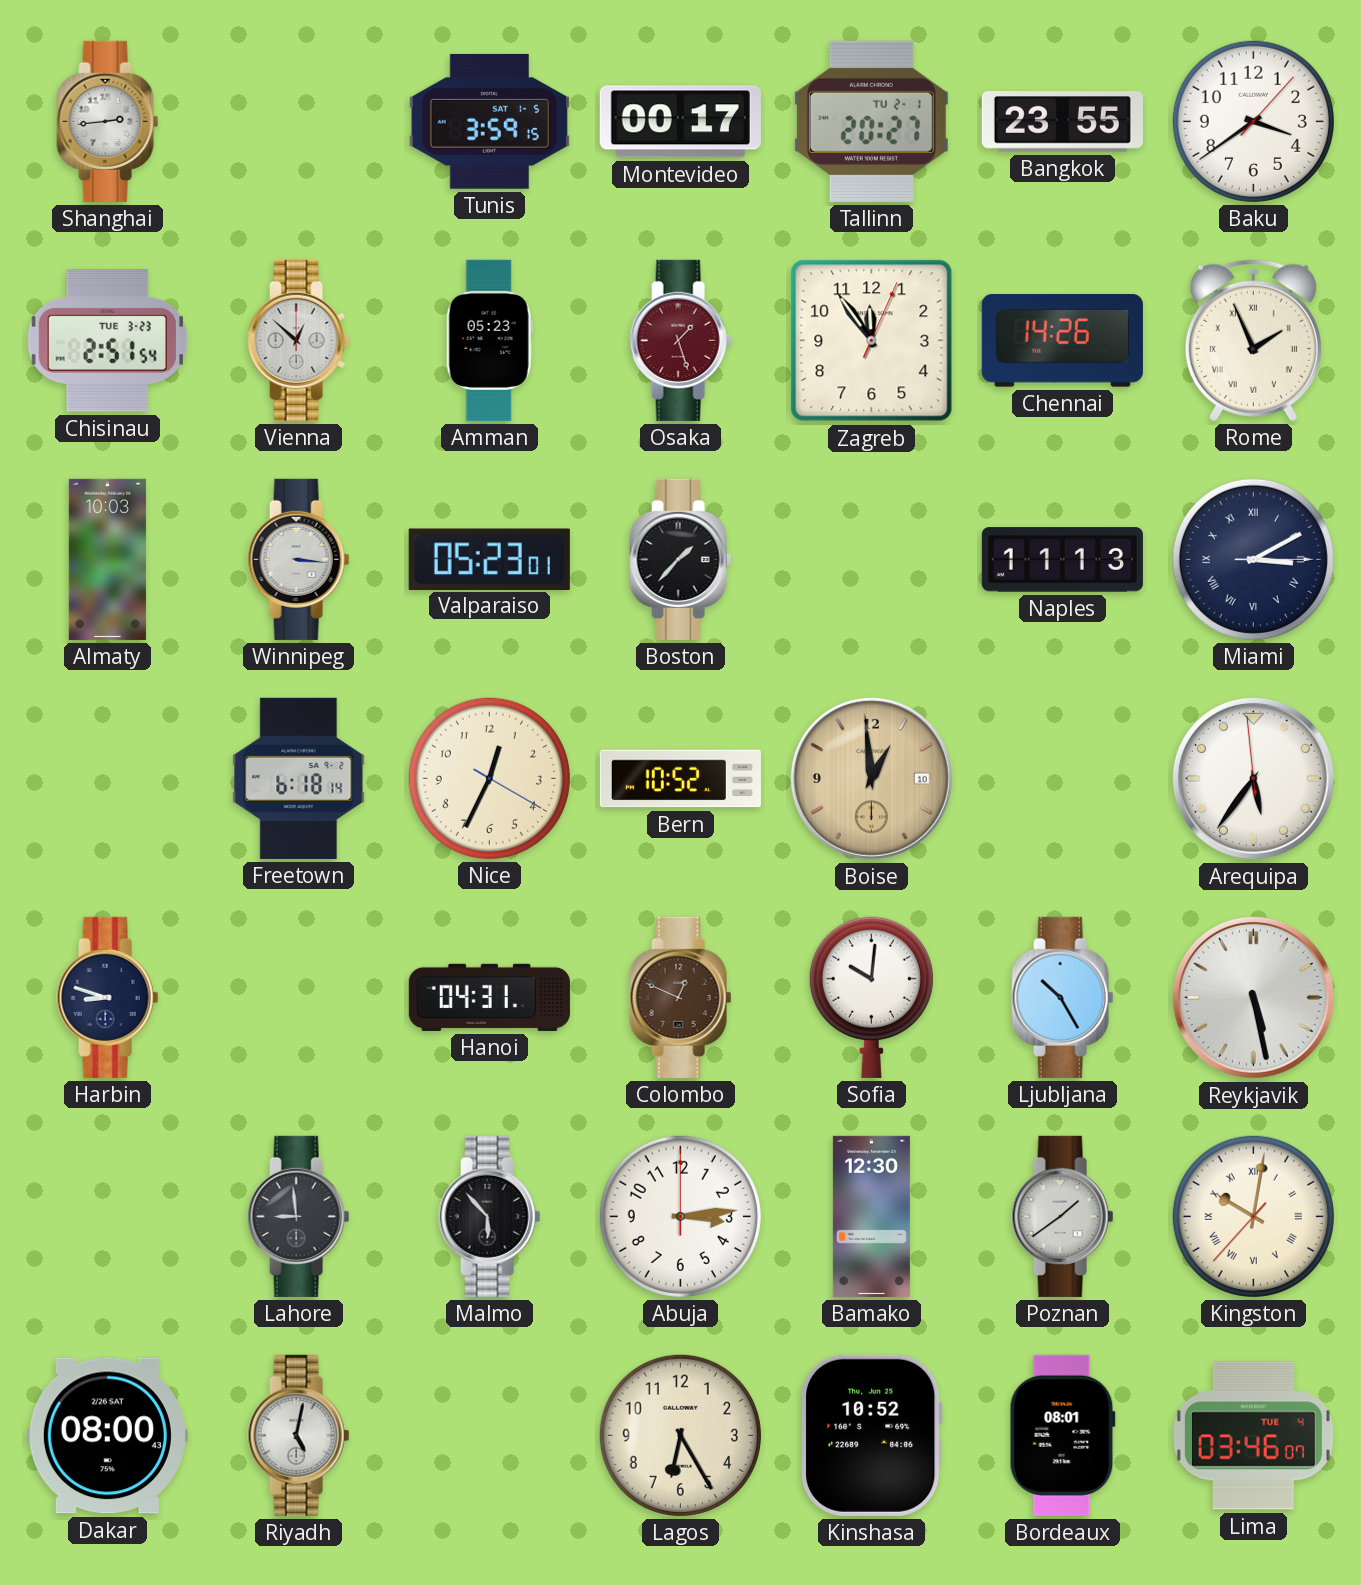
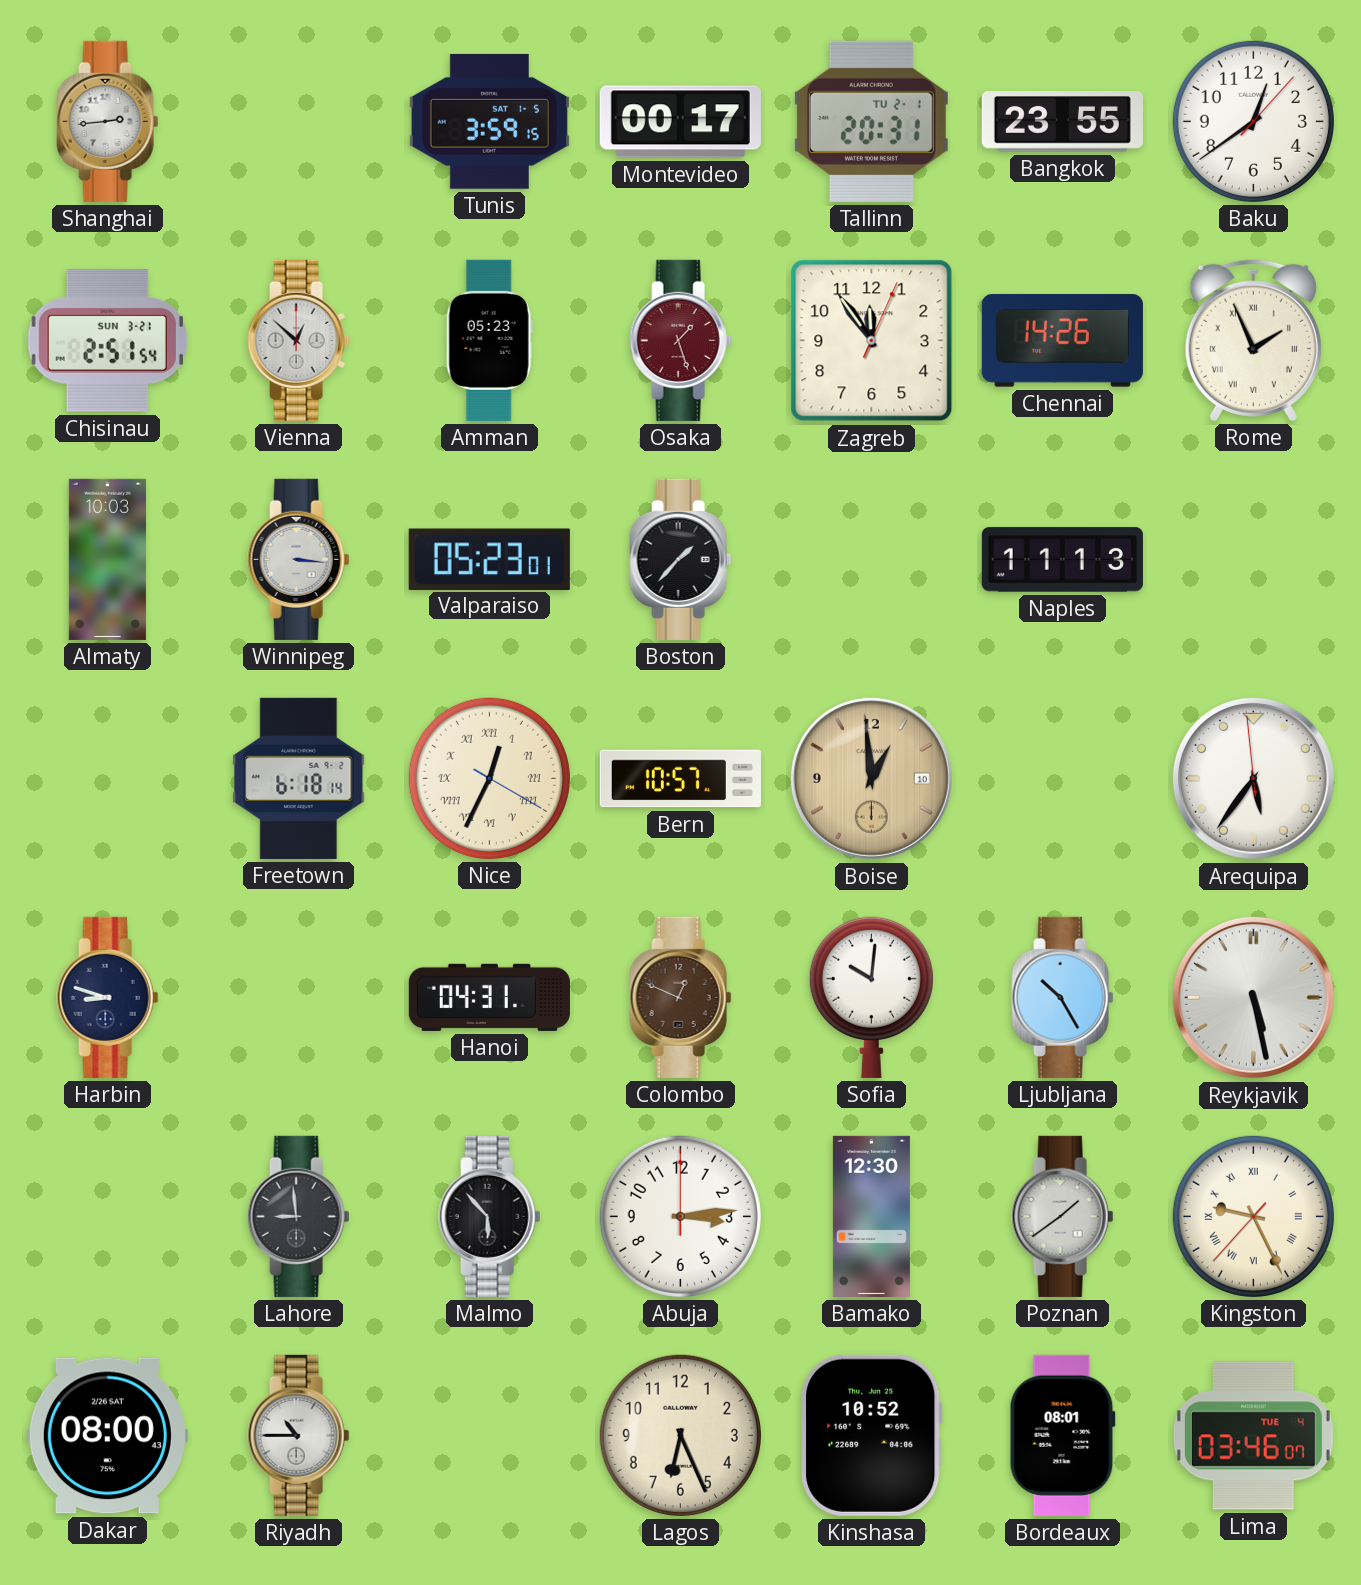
Tallinn: 20:27 -> 20:31
Baku: 3:39 -> 12:39
Chisinau date: TUE 3-23 -> SUN 3-21
Miami: 3:10 -> none
Nice numerals: Arabic -> Roman
Bern: 10:52 -> 10:57
Kingston: 10:01 -> 9:25
Riyadh: 5:02 -> 10:45
Lagos: 6:25 -> 6:26
